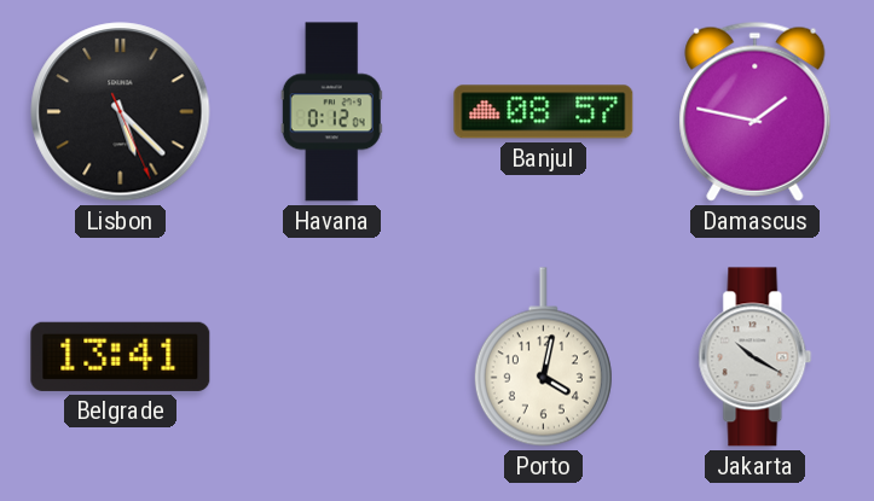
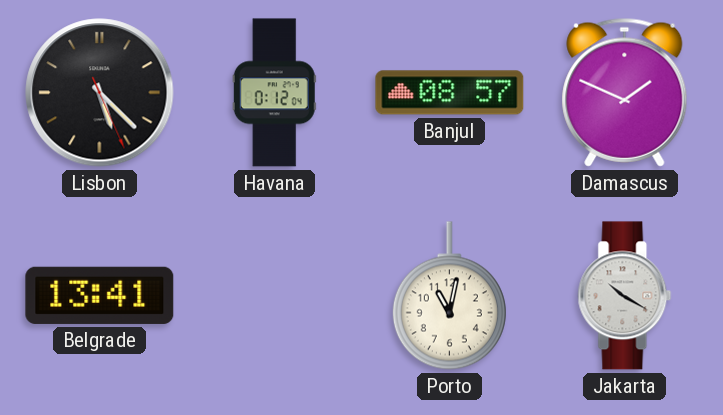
Damascus: 1:47 -> 1:49
Porto: 4:02 -> 11:02
